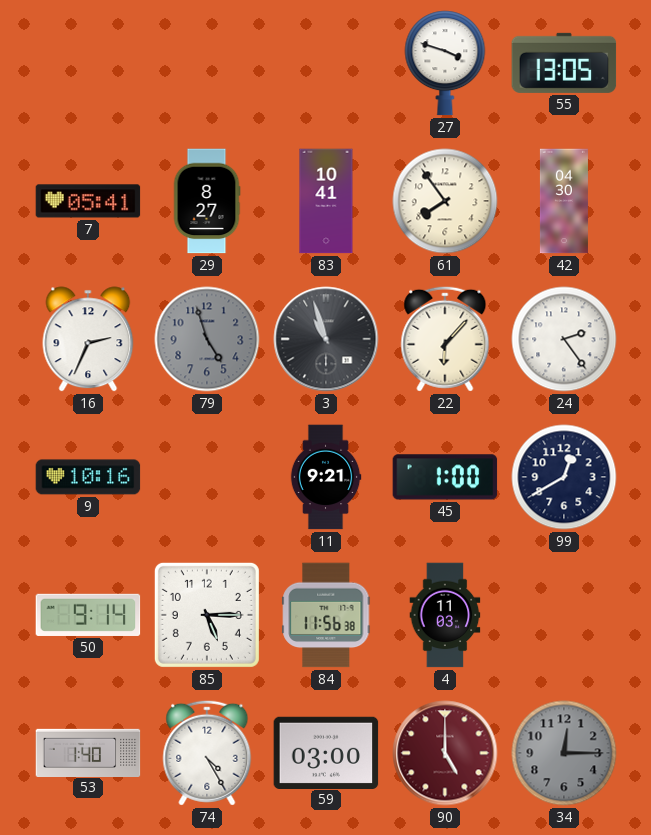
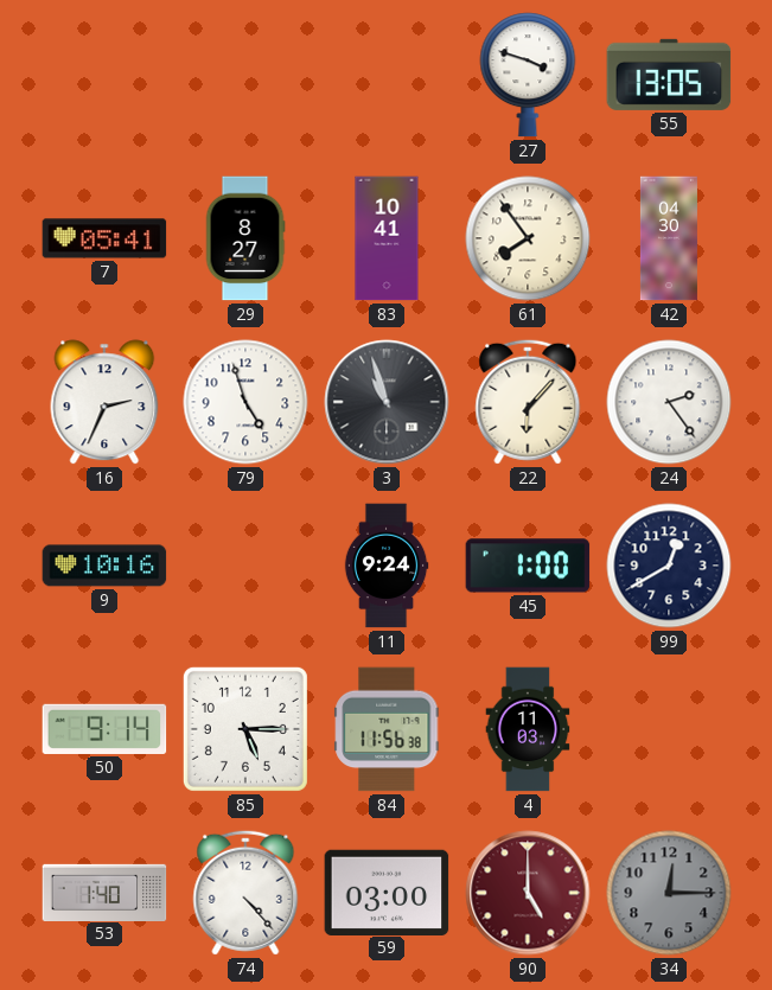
79 dial: grey -> white
11: 9:21 -> 9:24
74: 4:25 -> 4:23
